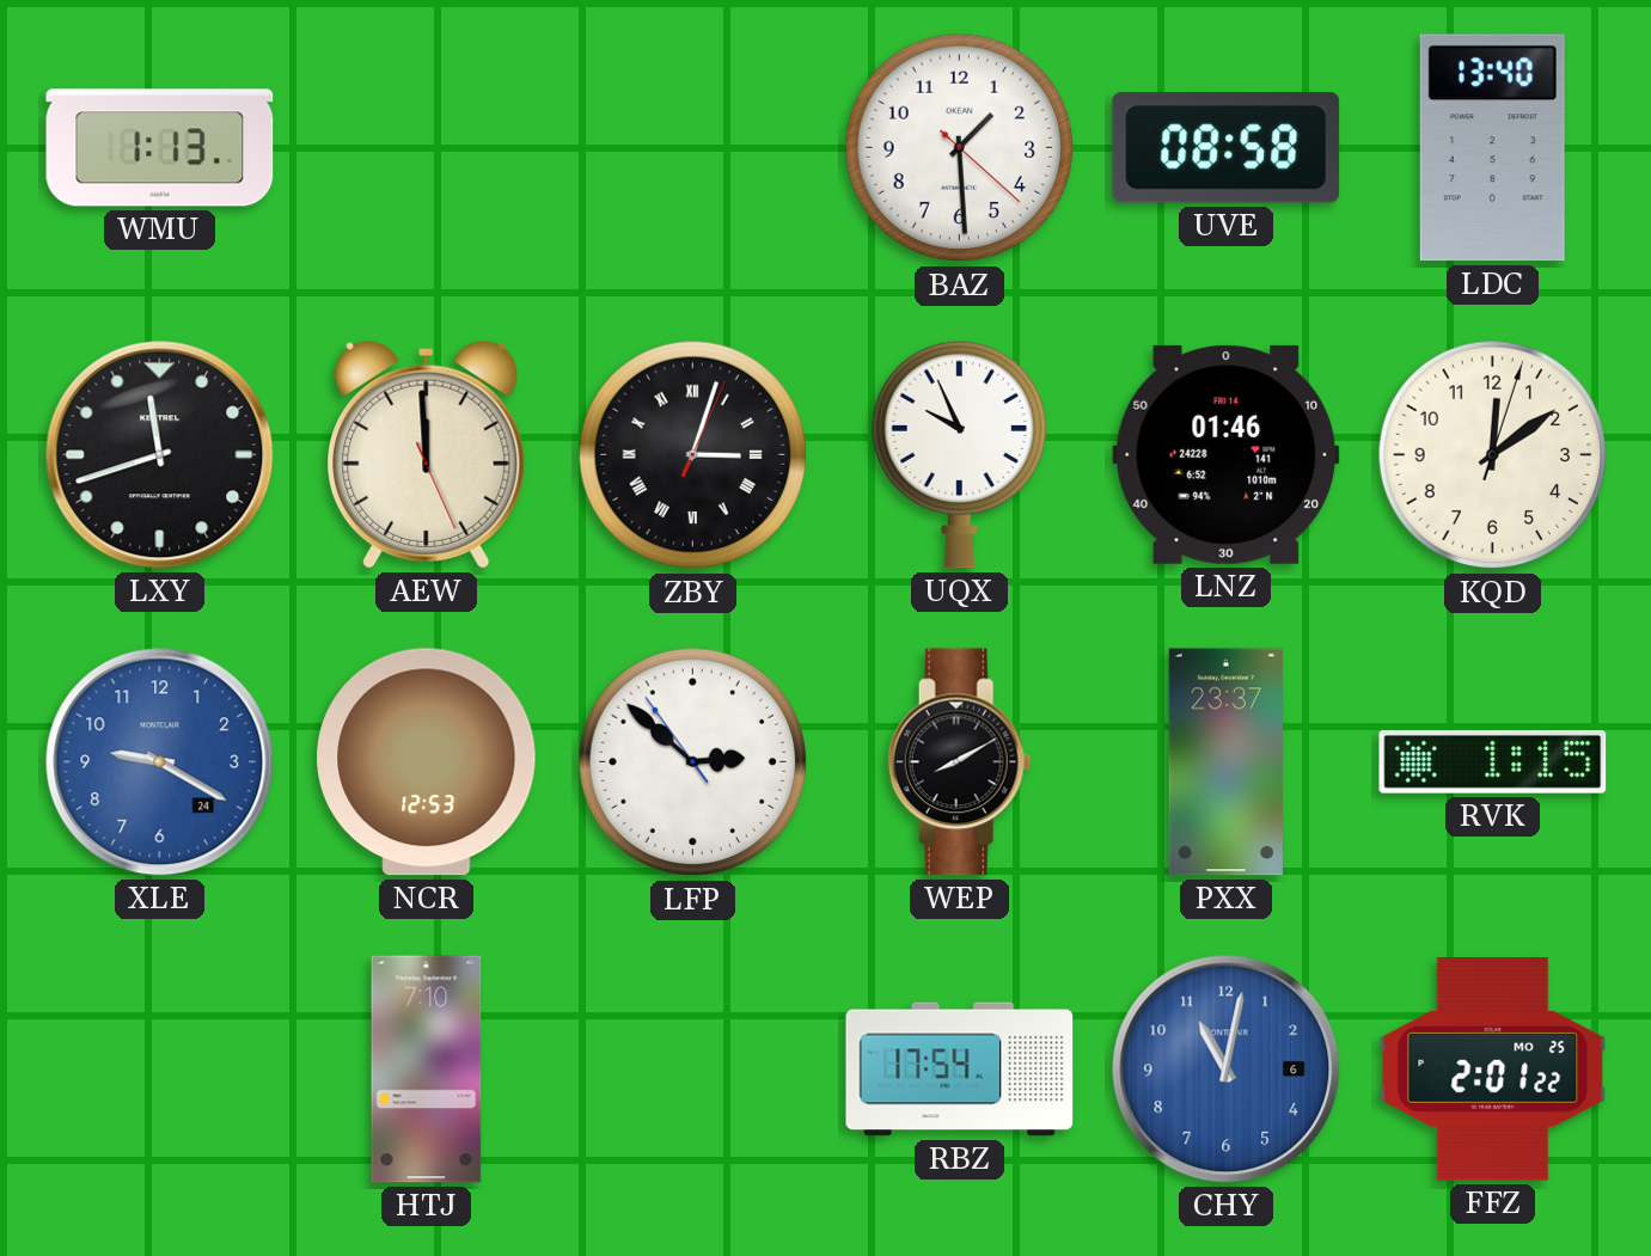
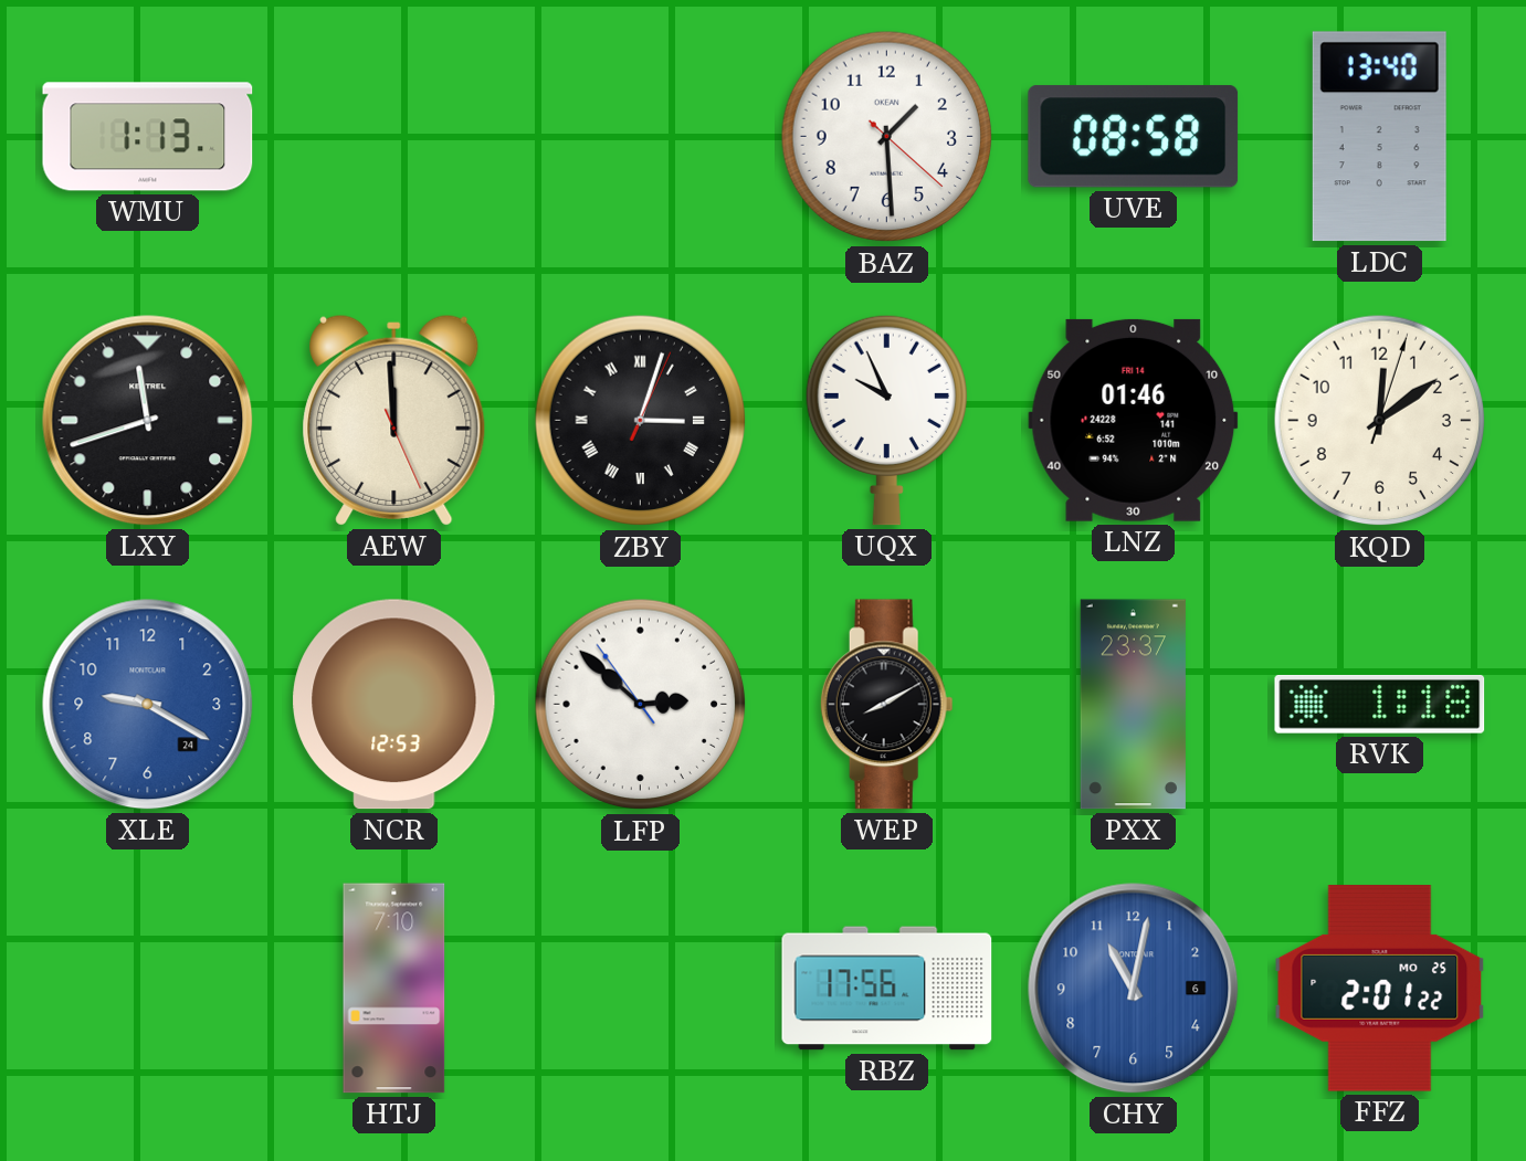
RVK: 1:15 -> 1:18
RBZ: 17:54 -> 17:56
